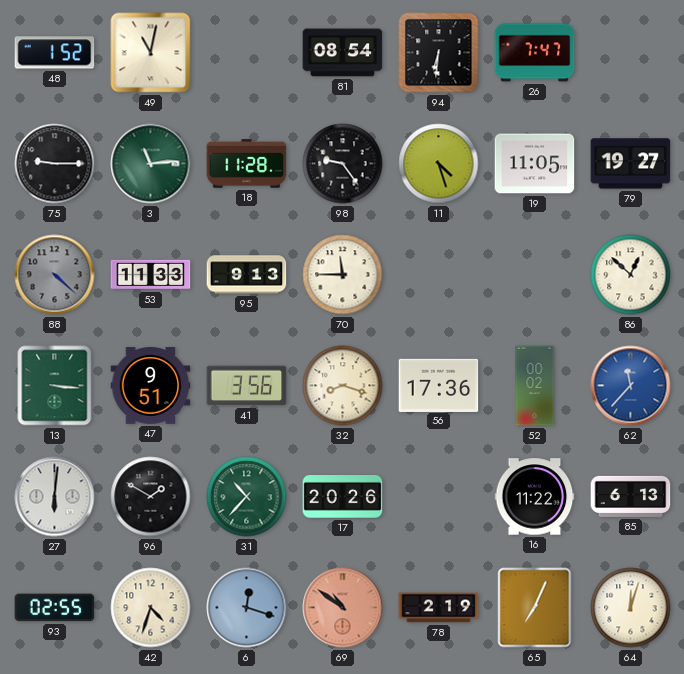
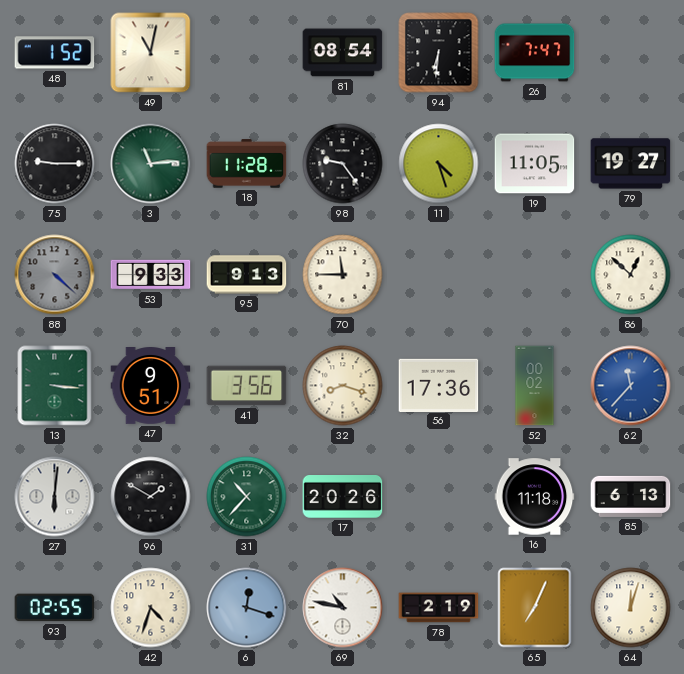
53: 11:33 -> 9:33
16: 11:22 -> 11:18
69: 10:51 -> 10:47
69 dial: salmon -> white
